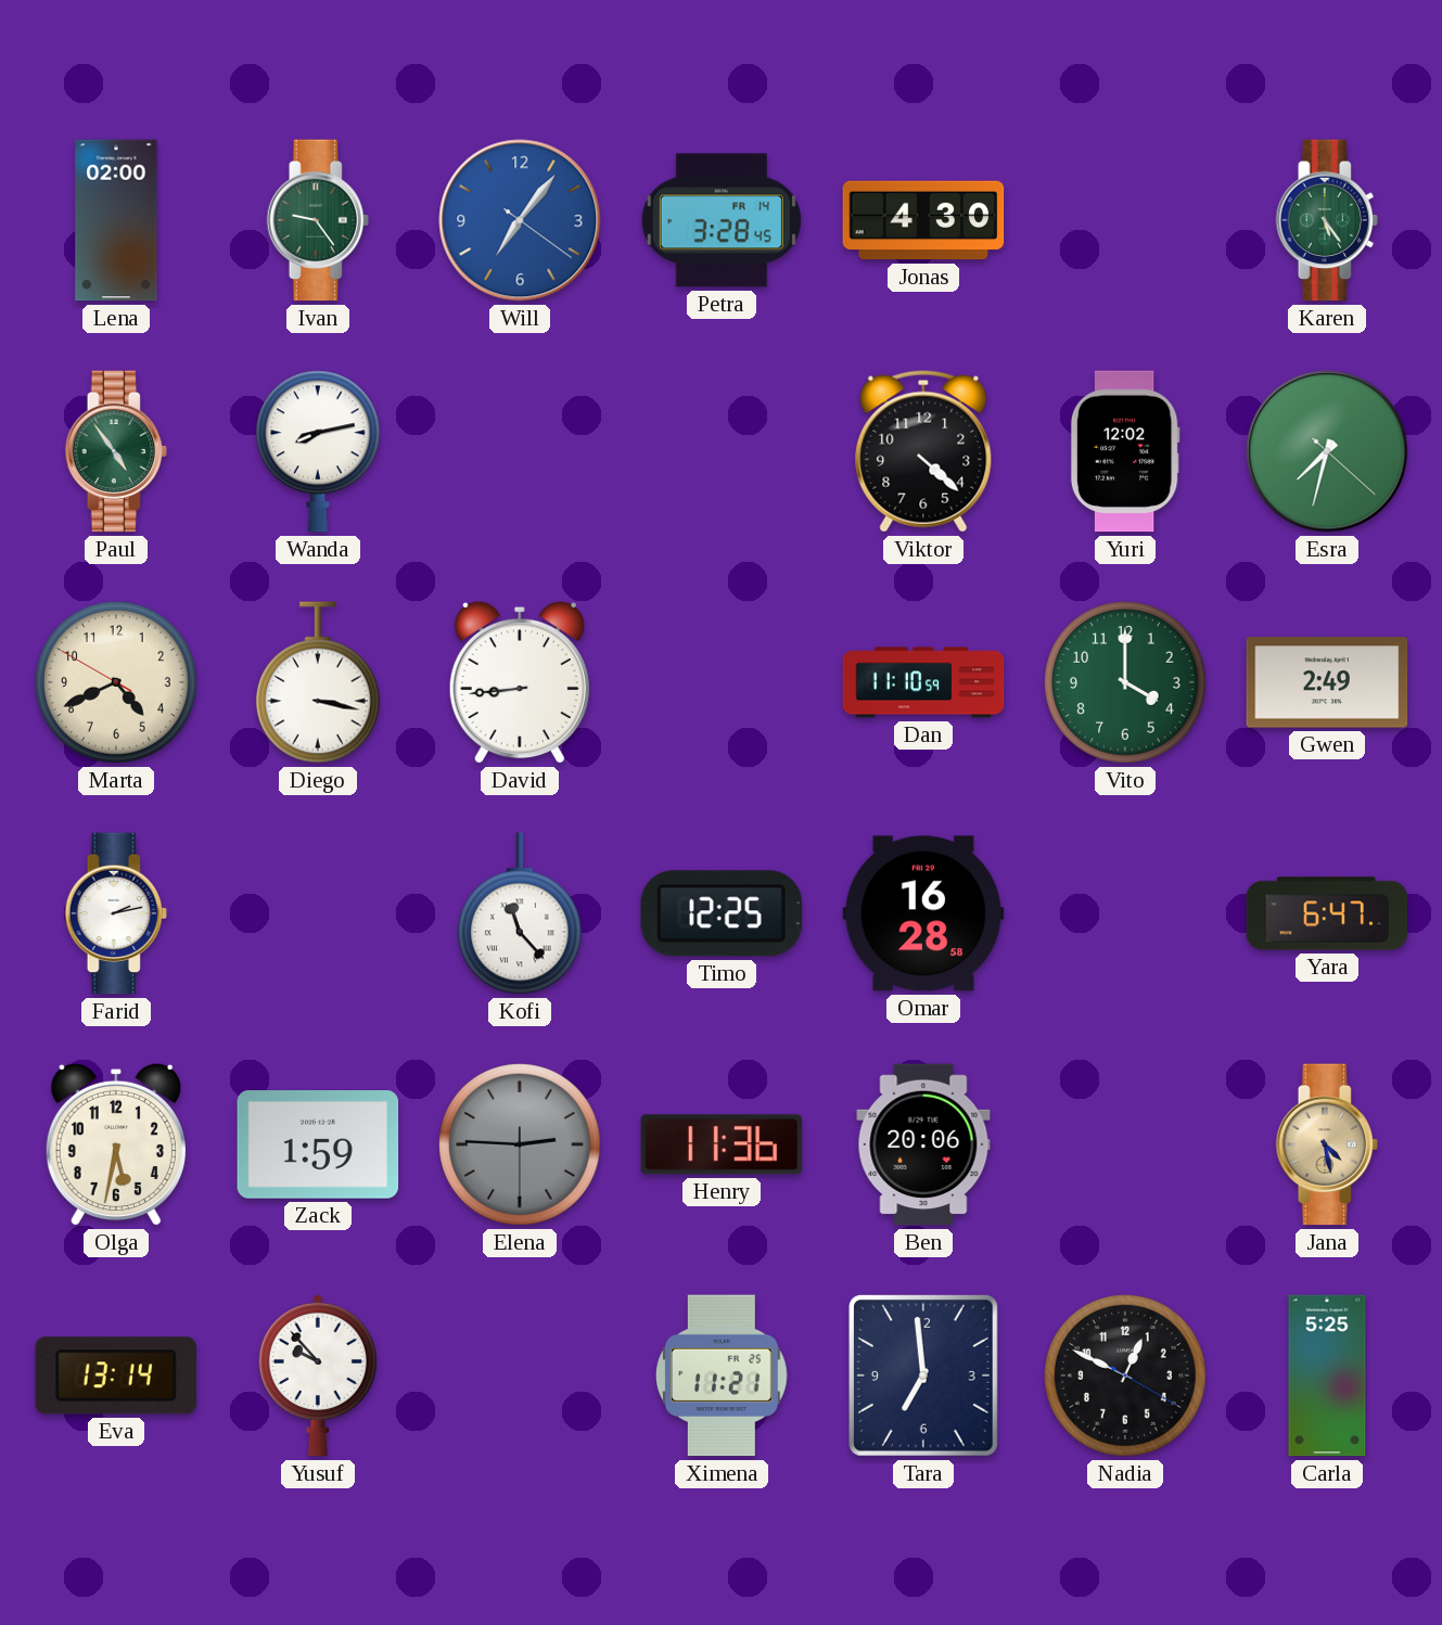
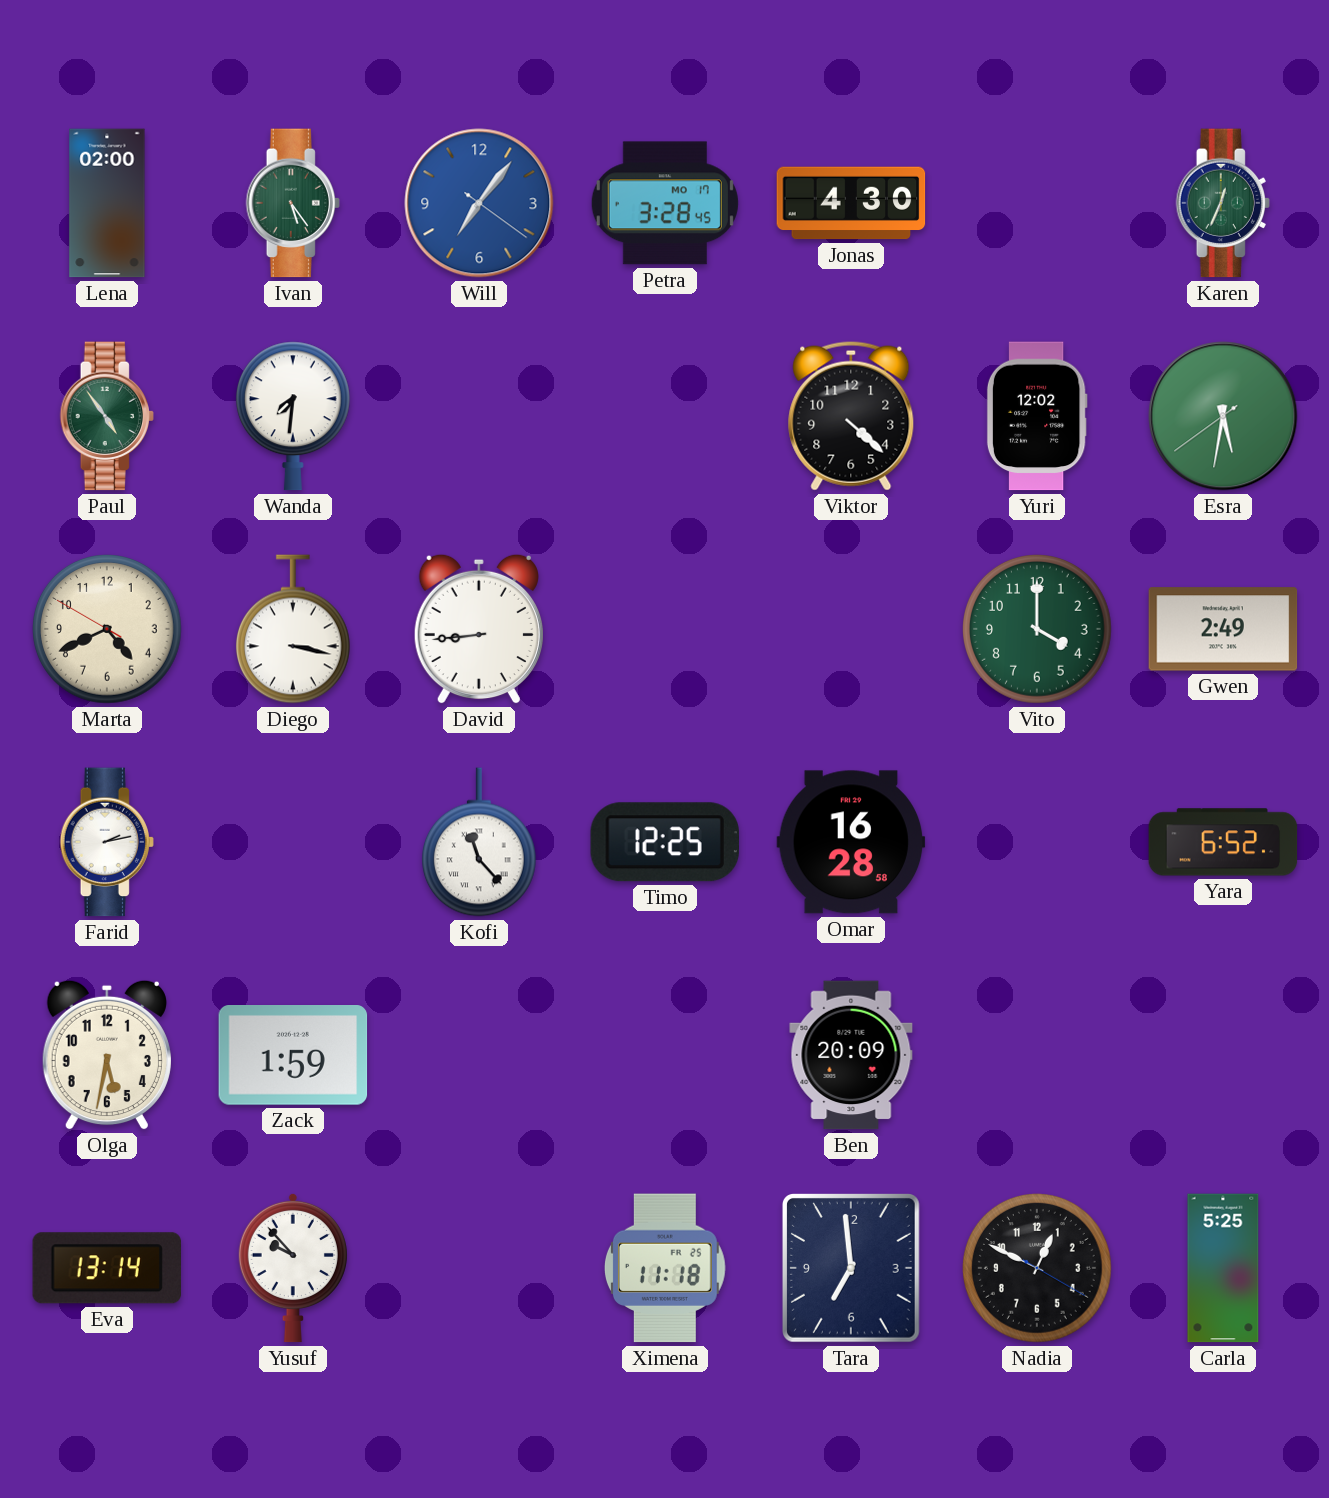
Ivan: 9:24 -> 5:24
Petra date: FR 14 -> MO 17
Karen: 5:24 -> 12:34
Wanda: 8:13 -> 7:31
Esra: 7:32 -> 5:31
Dan: 11:10 -> none
Yara: 6:47 -> 6:52
Elena: 2:45 -> none
Henry: 11:36 -> none
Ben: 20:06 -> 20:09
Jana: 4:28 -> none
Ximena: 11:21 -> 11:18
